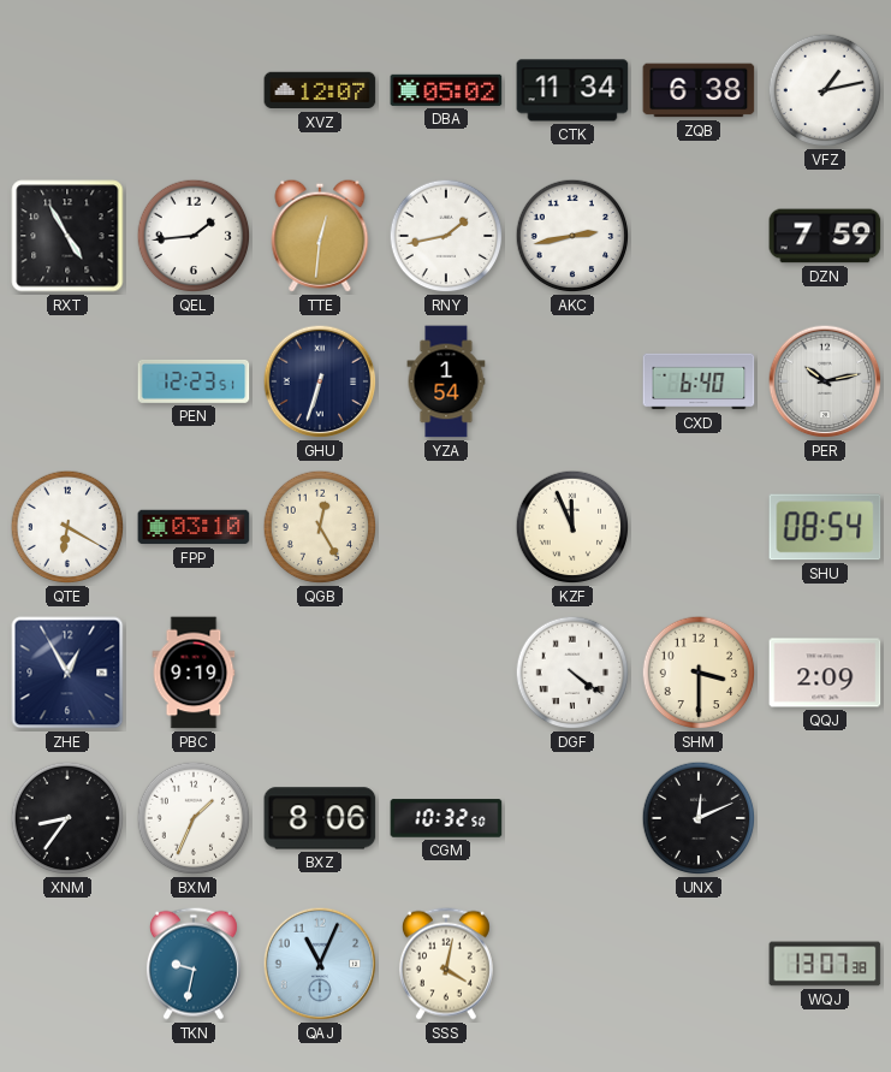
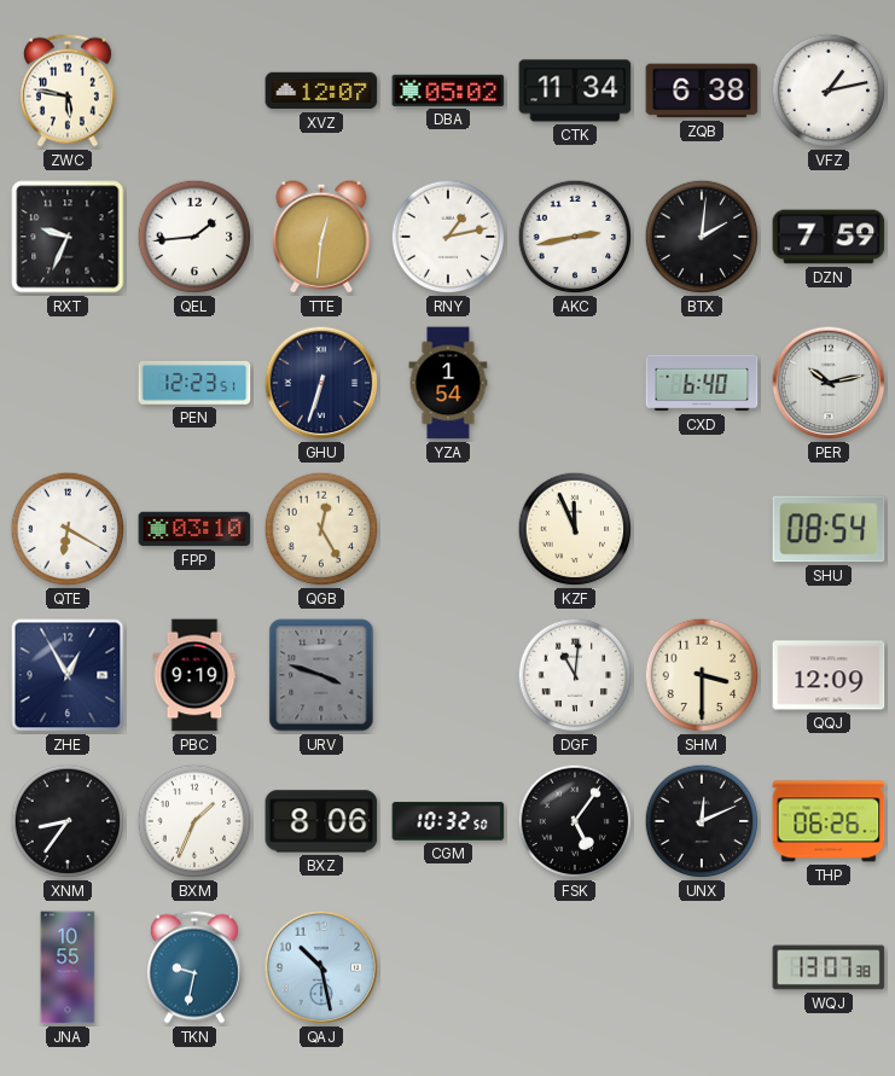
ZWC: none -> 5:47
RXT: 4:55 -> 9:34
RNY: 1:43 -> 1:13
BTX: none -> 2:01
URV: none -> 3:48
DGF: 4:21 -> 11:01
QQJ: 2:09 -> 12:09
FSK: none -> 5:06
THP: none -> 06:26
JNA: none -> 10:55
QAJ: 11:04 -> 10:28
SSS: 4:02 -> none
